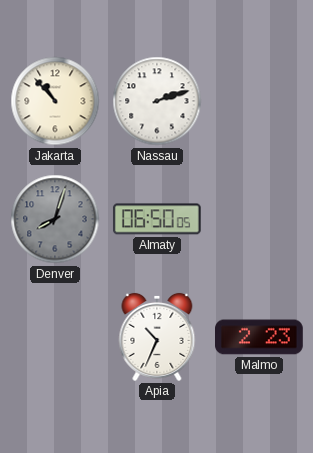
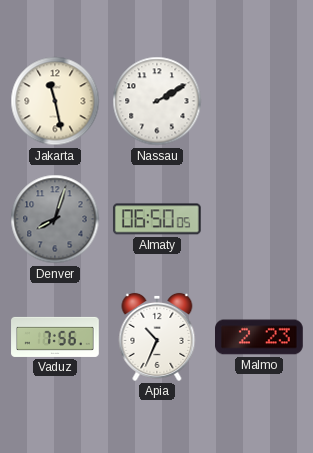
Jakarta: 10:53 -> 11:28
Nassau: 2:12 -> 2:10
Vaduz: none -> 7:56
